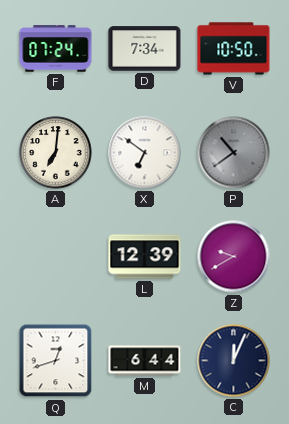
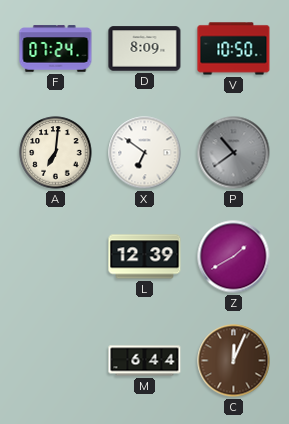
D: 7:34 -> 8:09
Z: 9:40 -> 1:40
Q: 12:42 -> none
C dial: navy -> brown
